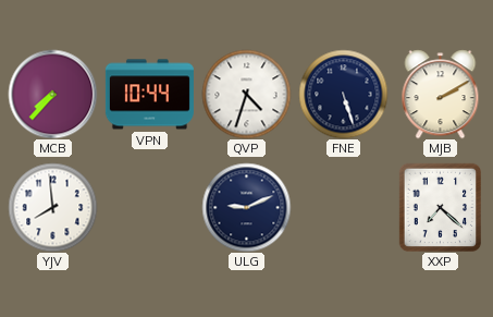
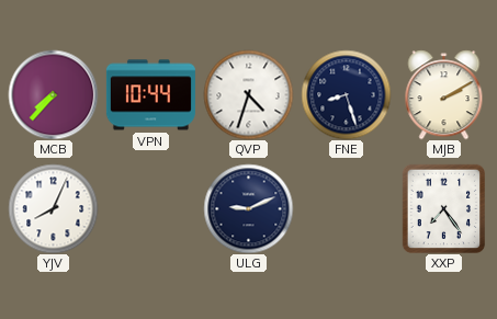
FNE: 5:27 -> 8:27
YJV: 7:59 -> 8:04
XXP: 7:22 -> 7:24
